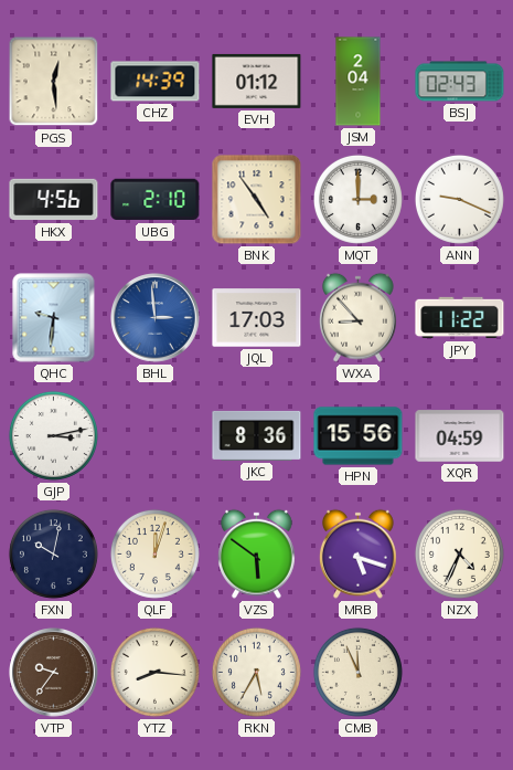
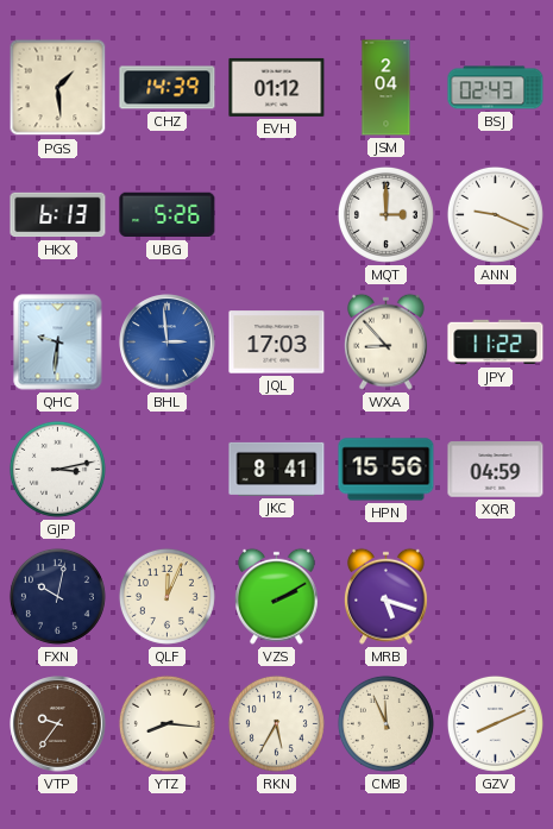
PGS: 12:29 -> 1:29
HKX: 4:56 -> 6:13
UBG: 2:10 -> 5:26
BNK: 4:54 -> none
JKC: 8:36 -> 8:41
QLF: 12:03 -> 12:04
VZS: 5:51 -> 2:10
NZX: 4:34 -> none
GZV: none -> 8:11
